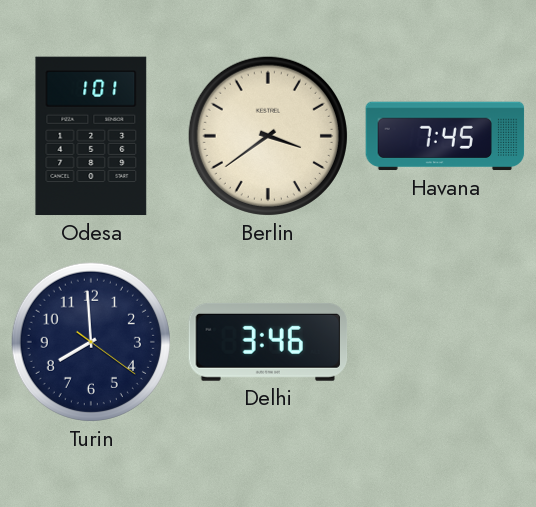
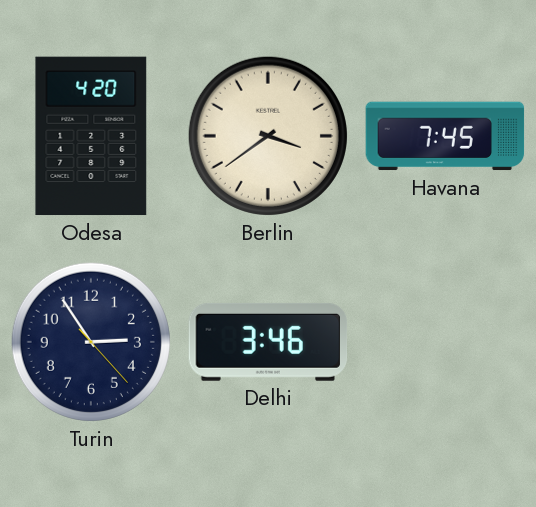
Odesa: 1:01 -> 4:20
Turin: 7:59 -> 2:54
